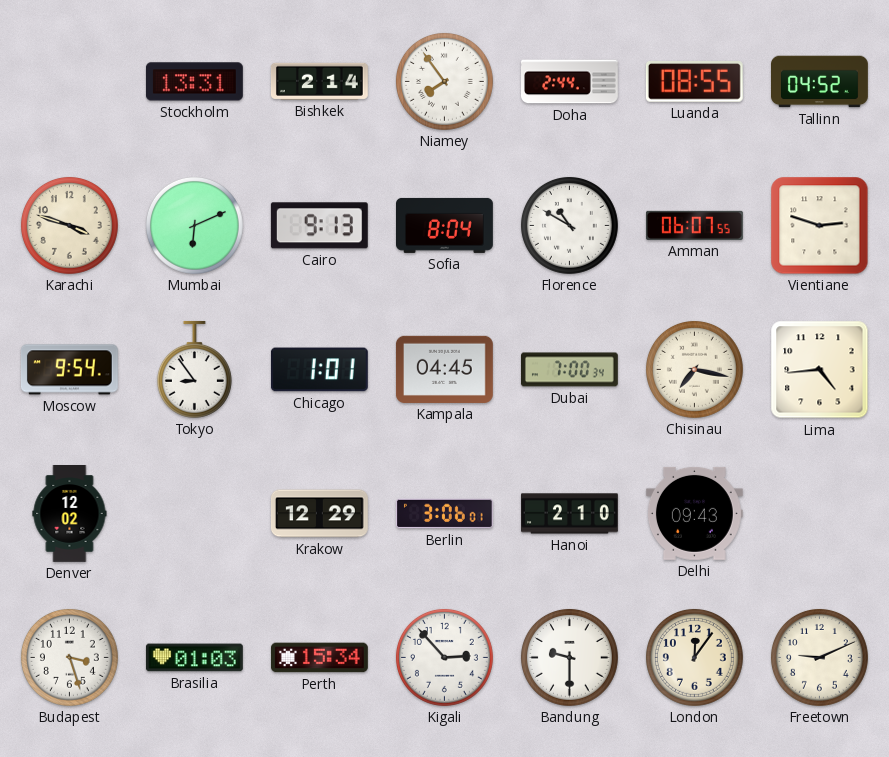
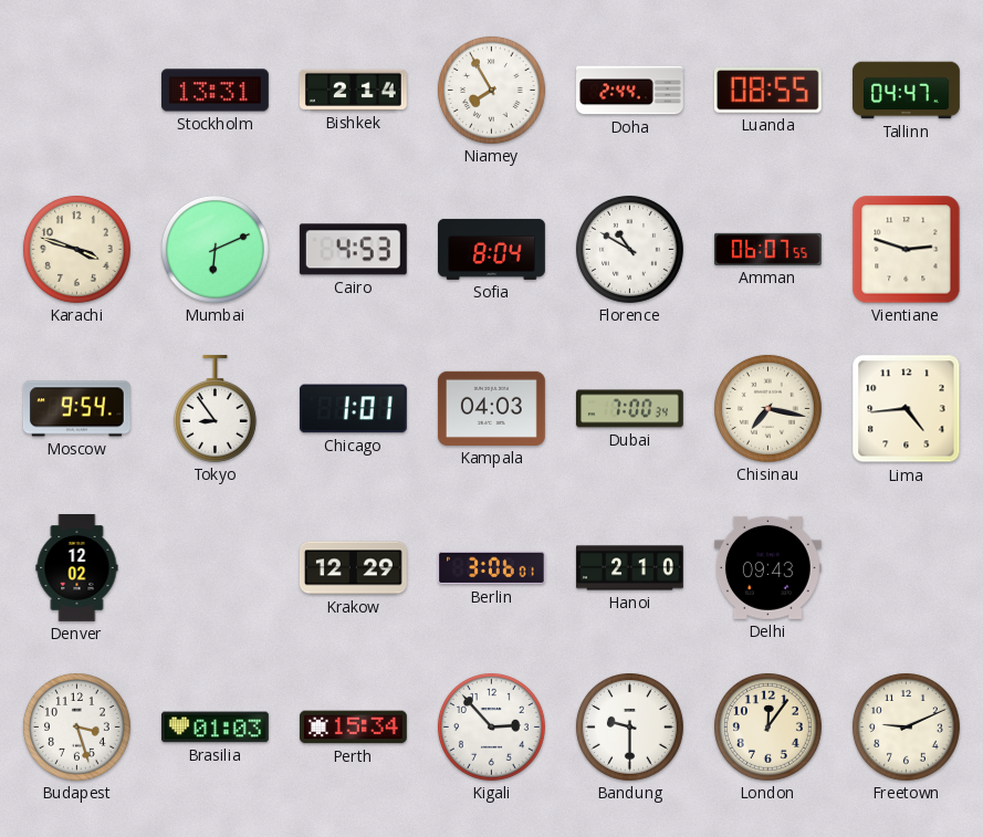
Niamey: 7:54 -> 7:55
Tallinn: 04:52 -> 04:47
Cairo: 9:13 -> 4:53
Kampala: 04:45 -> 04:03
